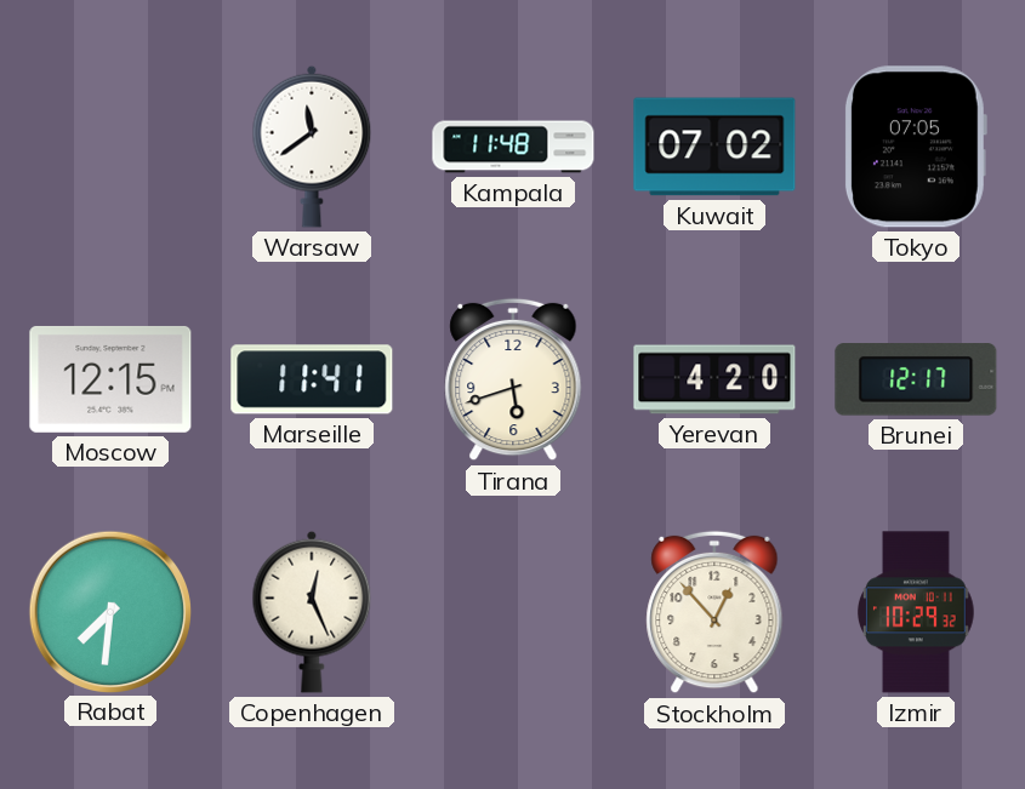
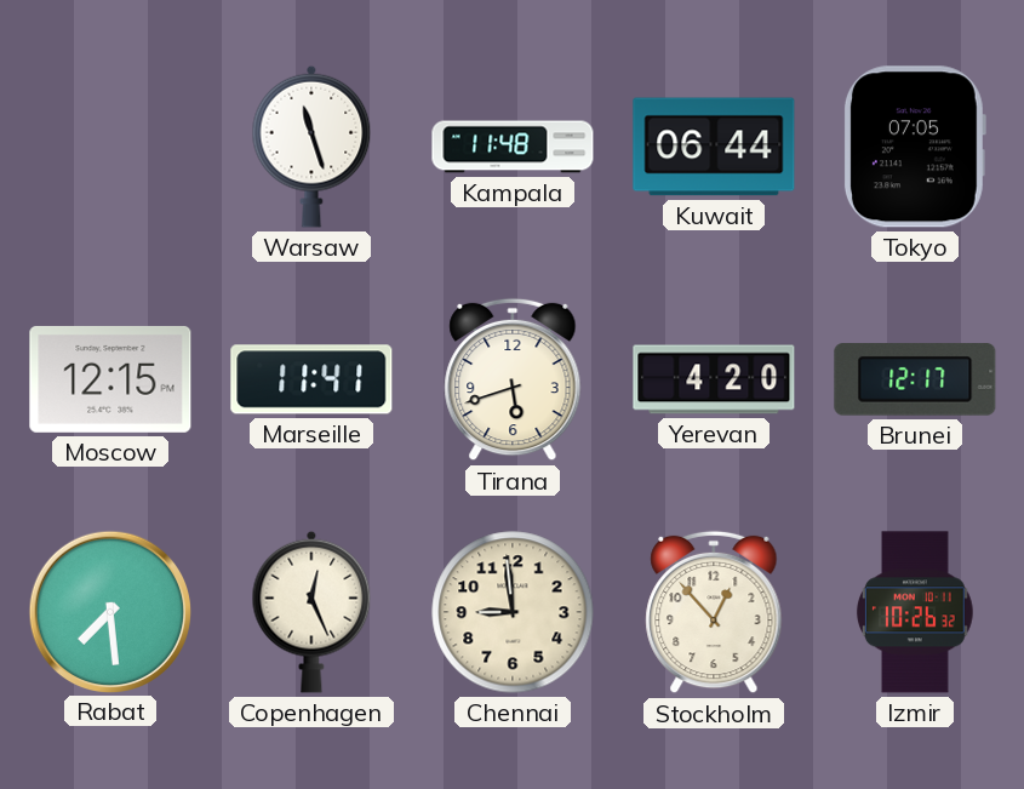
Warsaw: 11:39 -> 11:27
Kuwait: 07:02 -> 06:44
Rabat: 7:31 -> 7:29
Chennai: none -> 8:59
Izmir: 10:29 -> 10:26
